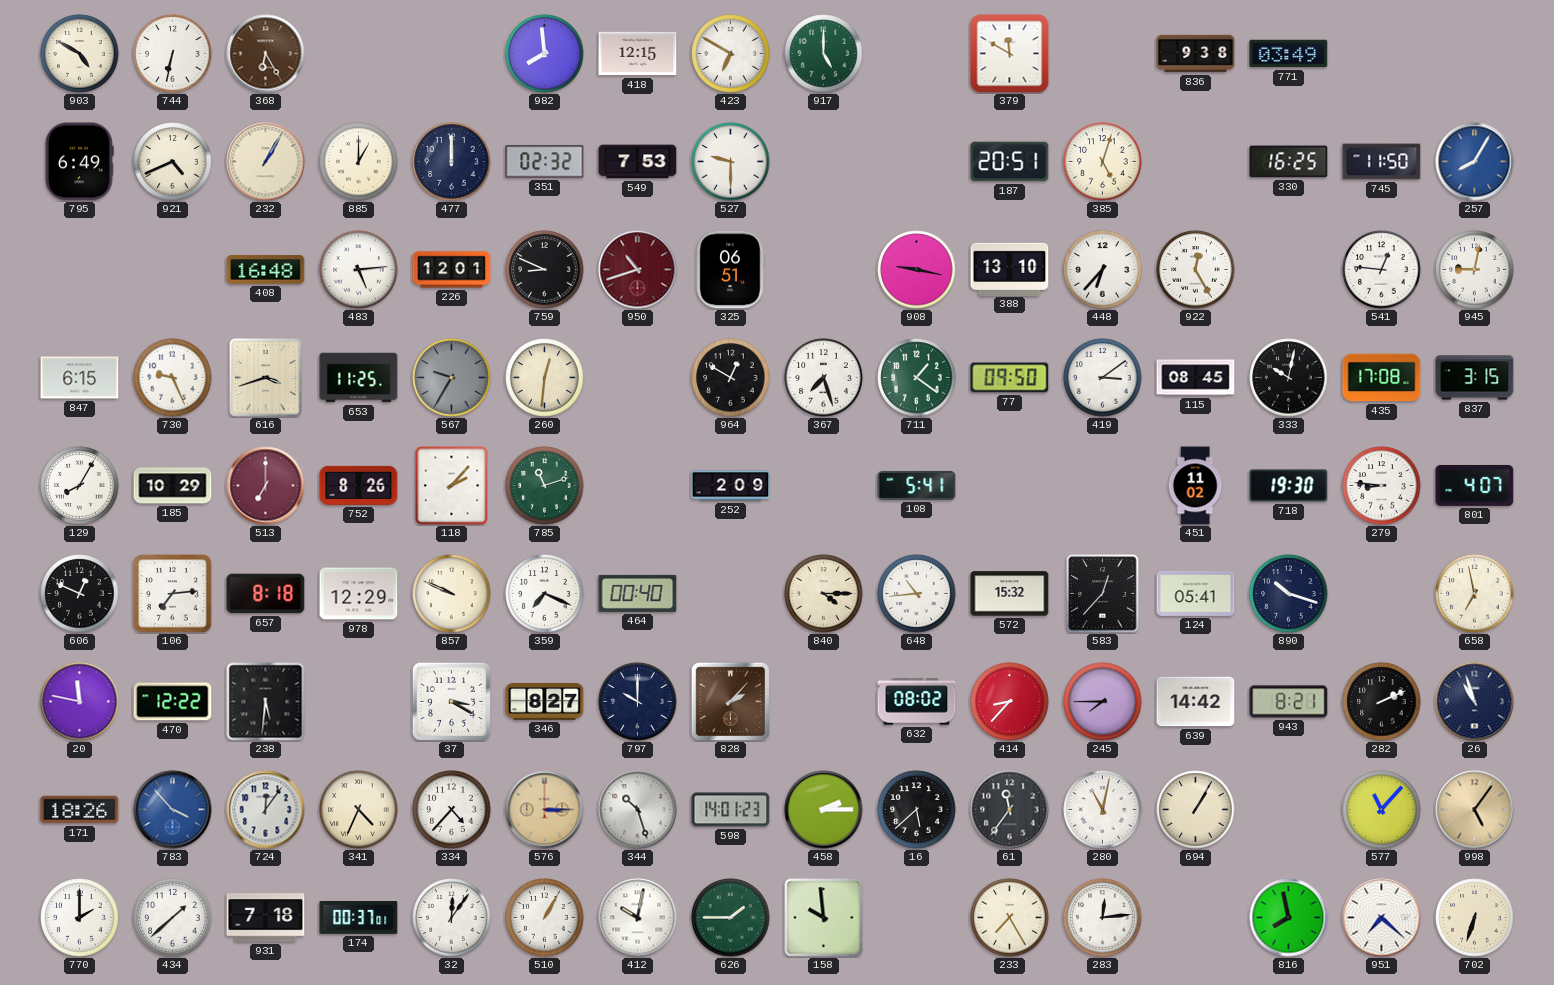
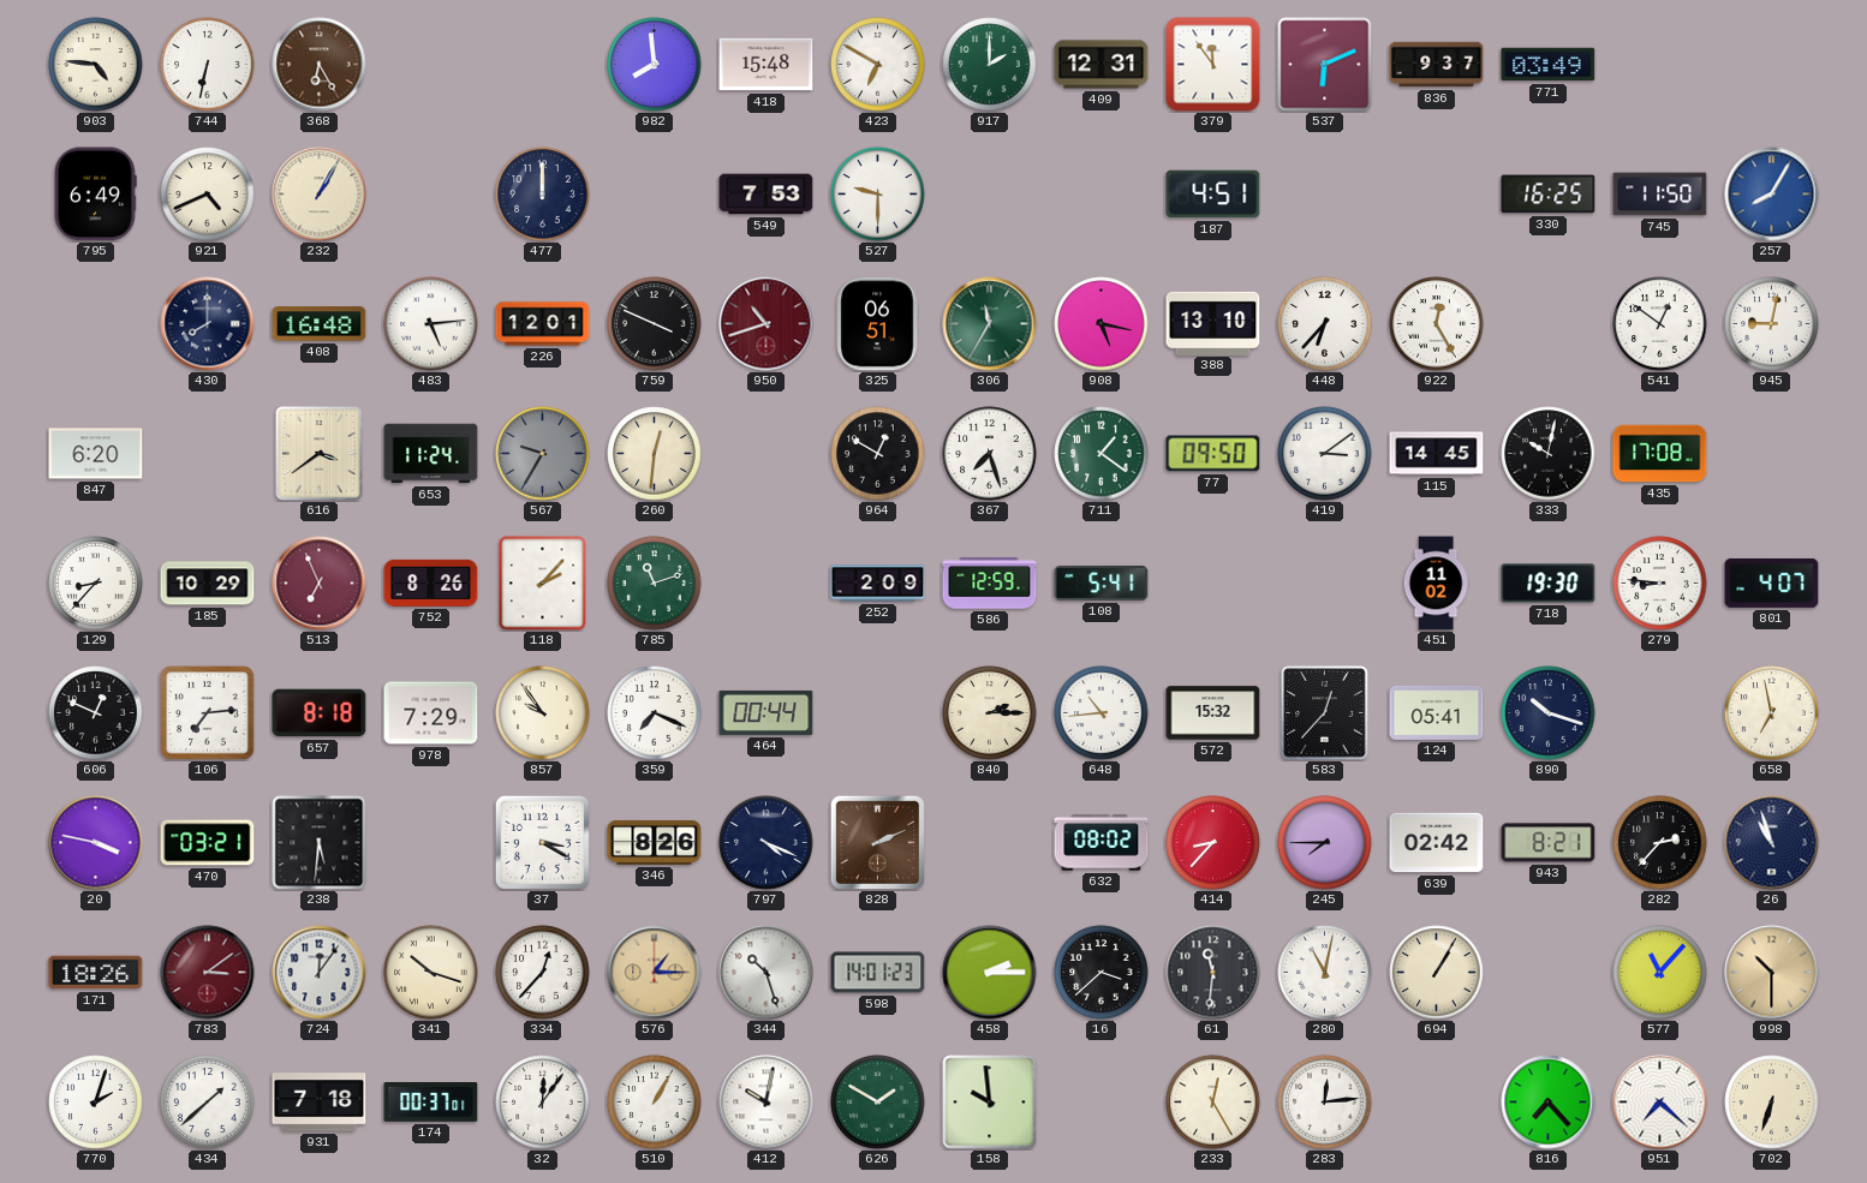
903: 4:50 -> 4:46
418: 12:15 -> 15:48
917: 5:00 -> 2:00
409: none -> 12:31
379: 11:50 -> 11:54
537: none -> 6:11
836: 9:38 -> 9:37
885: 1:00 -> none
351: 02:32 -> none
187: 20:51 -> 4:51
385: 5:03 -> none
430: none -> 8:00
759: 8:49 -> 3:49
306: none -> 11:35
908: 9:17 -> 5:17
541: 12:46 -> 12:51
847: 6:15 -> 6:20
730: 9:26 -> none
616: 3:42 -> 3:39
653: 11:25 -> 11:24
115: 08:45 -> 14:45
837: 3:15 -> none
129: 8:05 -> 8:37
513: 7:00 -> 6:56
586: none -> 12:59
978: 12:29 -> 7:29
857: 9:49 -> 9:54
464: 00:40 -> 00:44
840: 4:15 -> 2:15
20: 11:47 -> 3:47
470: 12:22 -> 03:21
346: 8:27 -> 8:26
797: 10:00 -> 4:19
828: 2:07 -> 2:11
639: 14:42 -> 02:42
282: 2:11 -> 2:37
783: 3:53 -> 3:09
783 dial: blue -> burgundy
341: 4:34 -> 10:18
334: 4:37 -> 12:37
576: 3:15 -> 1:15
16: 5:38 -> 3:38
61: 11:36 -> 11:31
998: 5:06 -> 10:30
770: 2:00 -> 2:03
626: 1:45 -> 1:50
233: 7:25 -> 12:25
816: 7:58 -> 7:23
